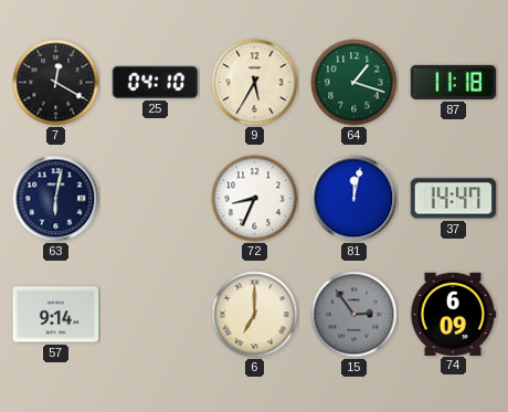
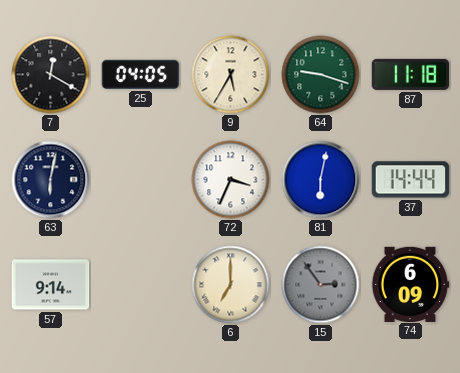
25: 04:10 -> 04:05
64: 1:18 -> 9:18
72: 8:34 -> 3:34
81: 12:02 -> 6:02
37: 14:47 -> 14:44
